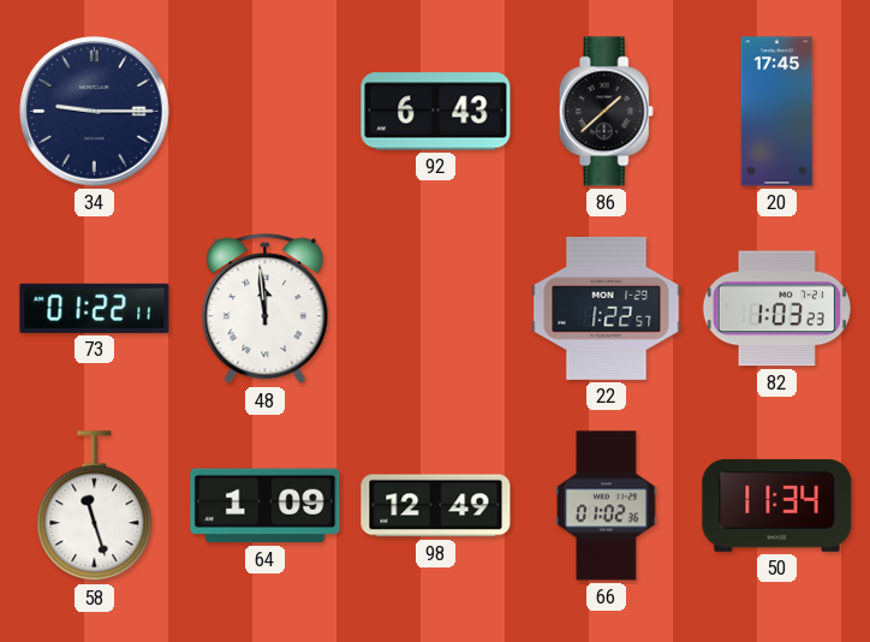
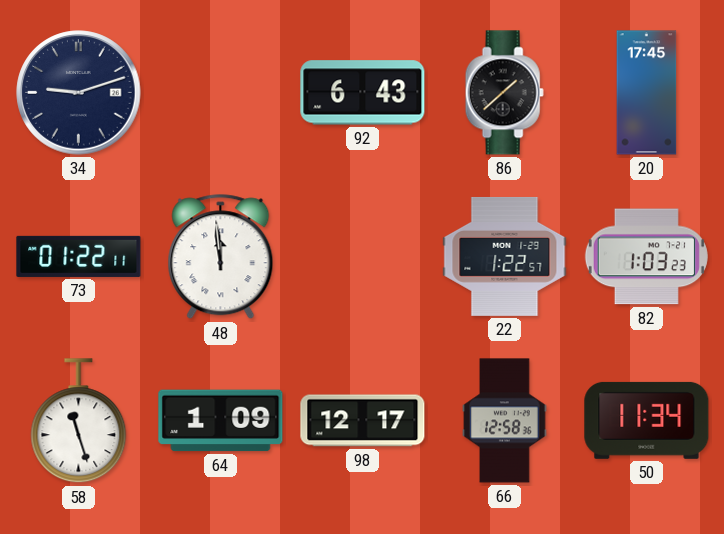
34: 9:15 -> 9:12
98: 12:49 -> 12:17
66: 01:02 -> 12:58
